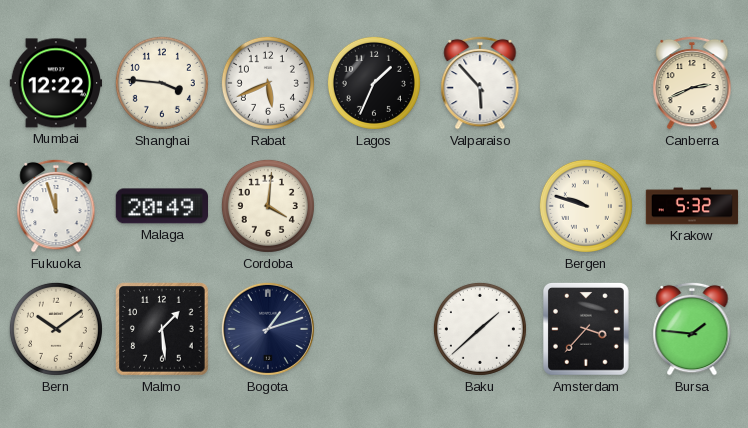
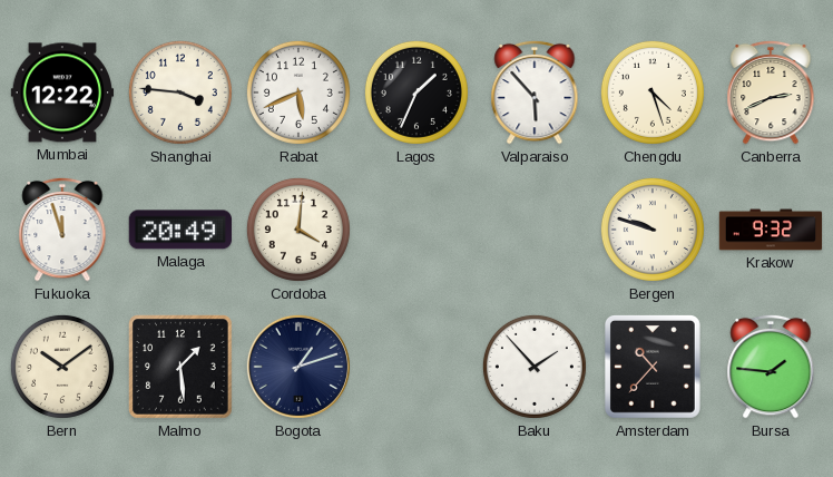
Chengdu: none -> 4:27
Krakow: 5:32 -> 9:32
Baku: 1:38 -> 1:53
Amsterdam: 3:37 -> 10:37
